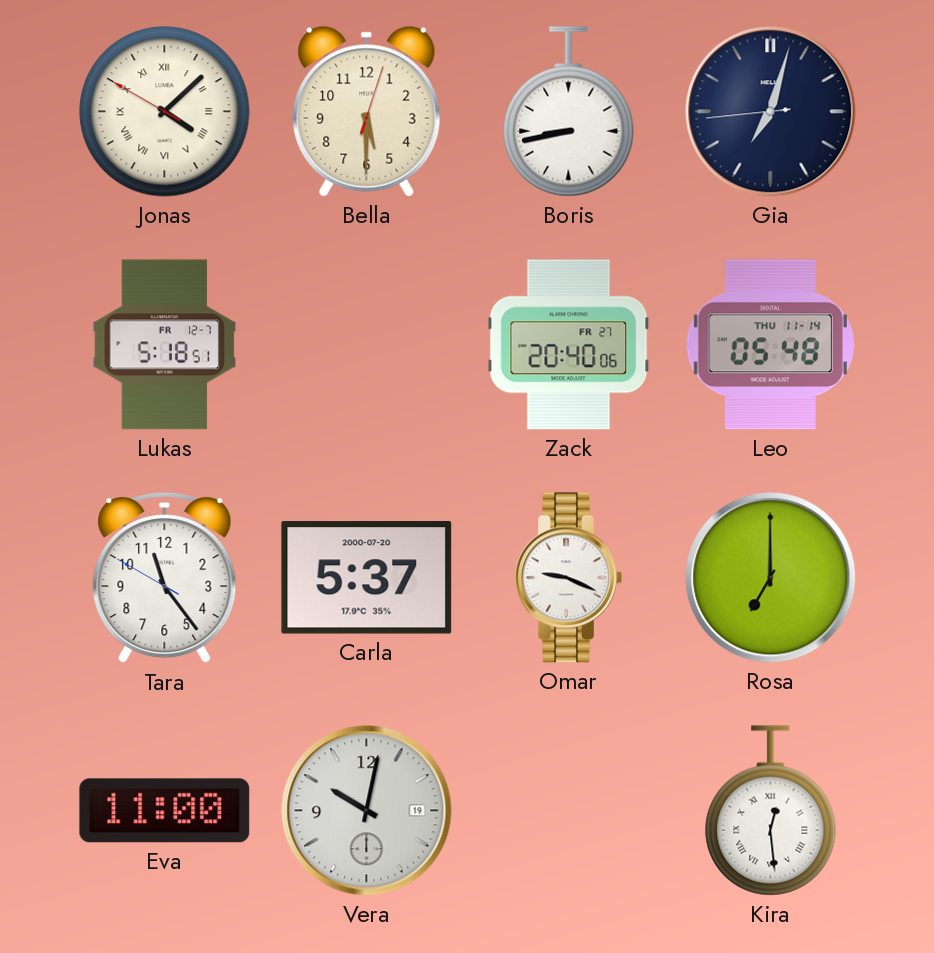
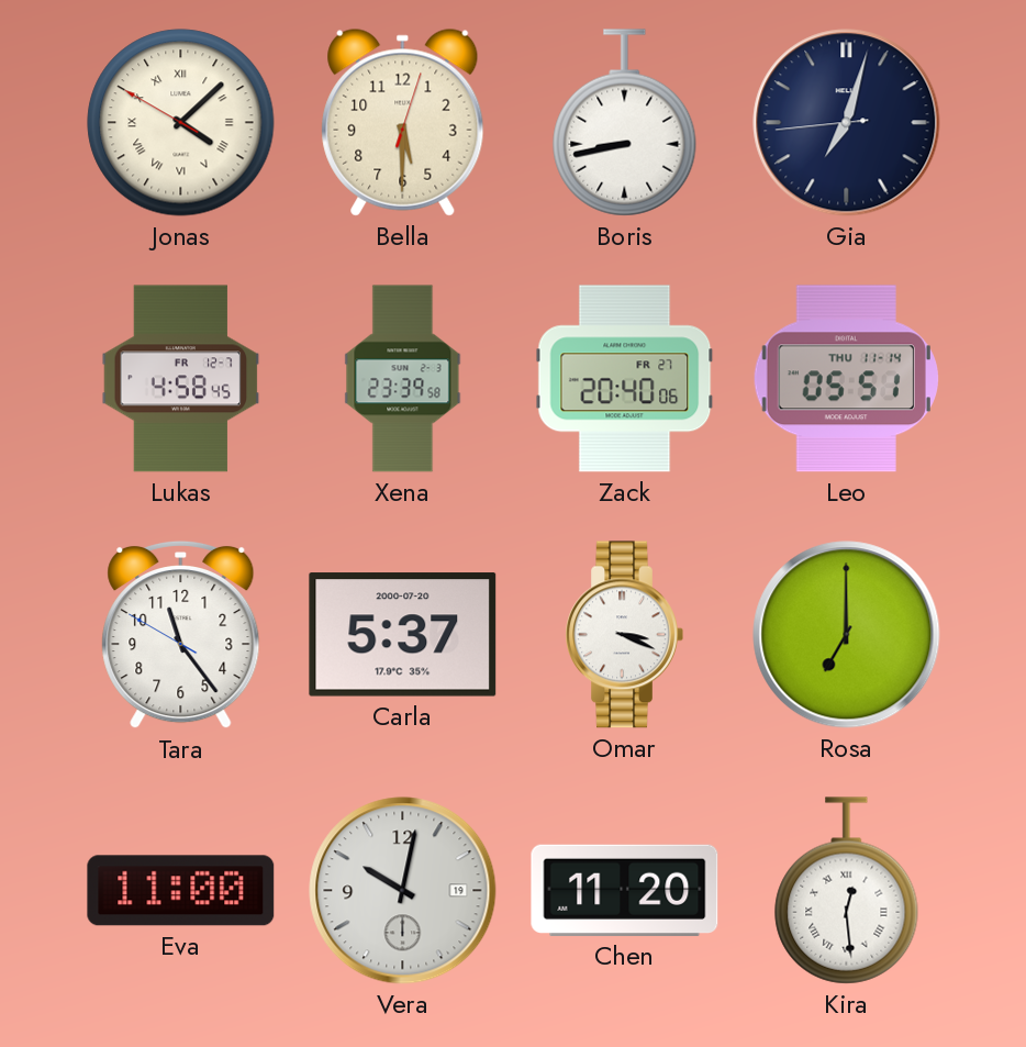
Lukas: 5:18 -> 4:58
Xena: none -> 23:39
Leo: 05:48 -> 05:51
Omar: 9:19 -> 3:19
Chen: none -> 11:20
